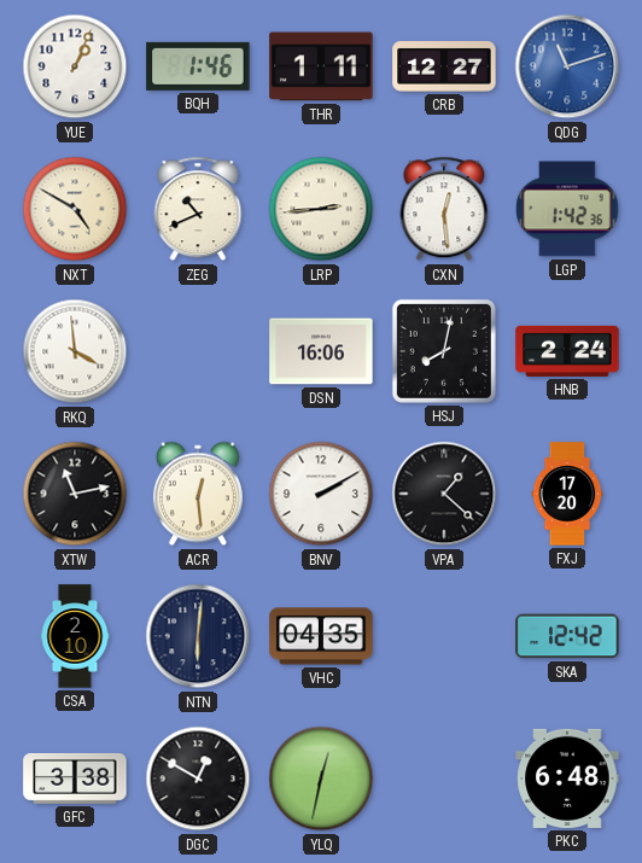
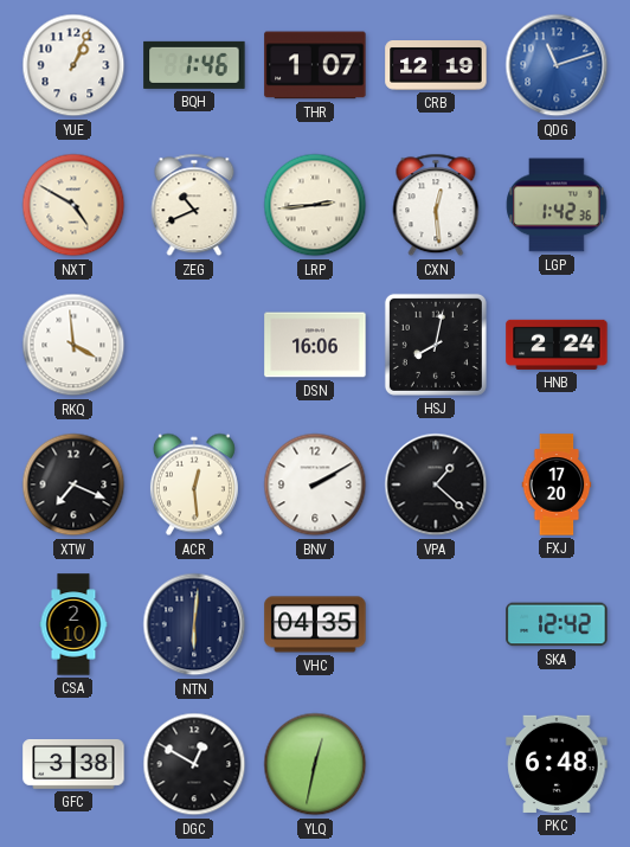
THR: 1:11 -> 1:07
CRB: 12:27 -> 12:19
XTW: 11:13 -> 7:19
